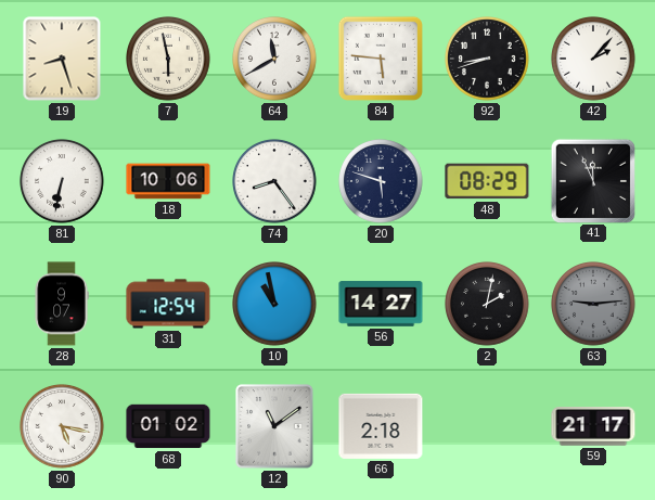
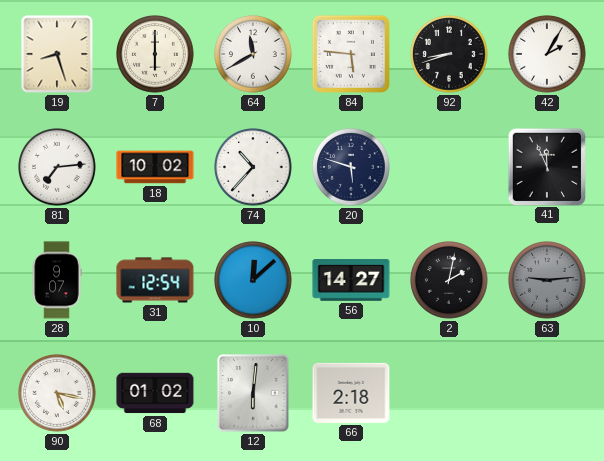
7: 5:58 -> 6:00
42: 2:07 -> 2:05
81: 6:32 -> 7:14
18: 10:06 -> 10:02
74: 8:24 -> 10:37
48: 08:29 -> none
10: 10:58 -> 12:08
12: 11:09 -> 6:01
59: 21:17 -> none
